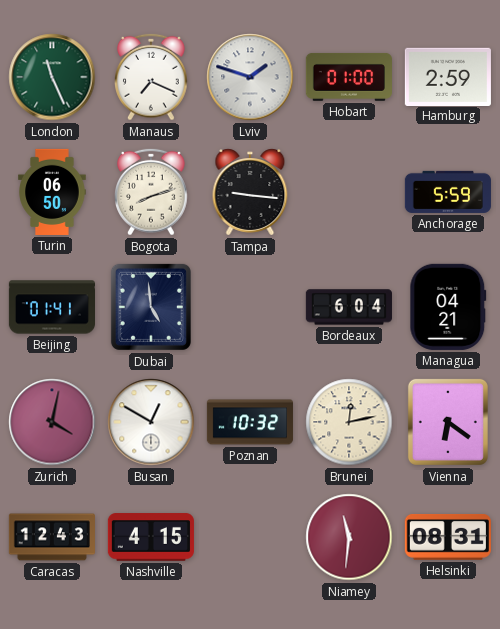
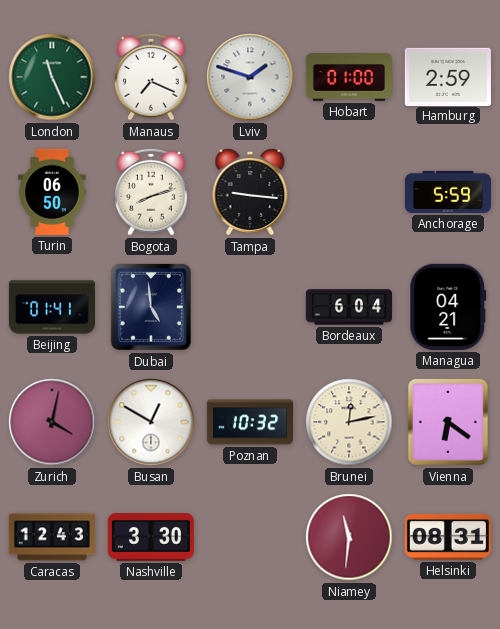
Nashville: 4:15 -> 3:30
